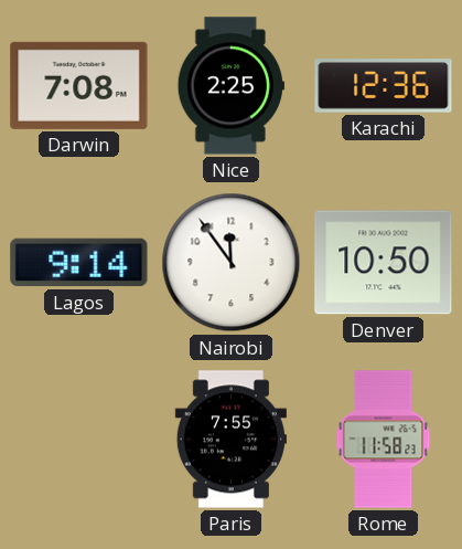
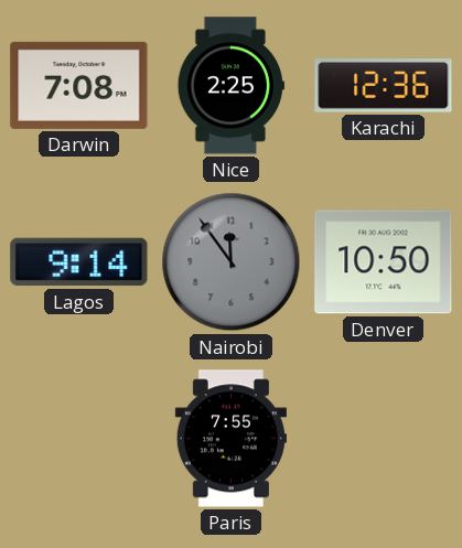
Nairobi dial: white -> grey
Rome: 11:58 -> none
